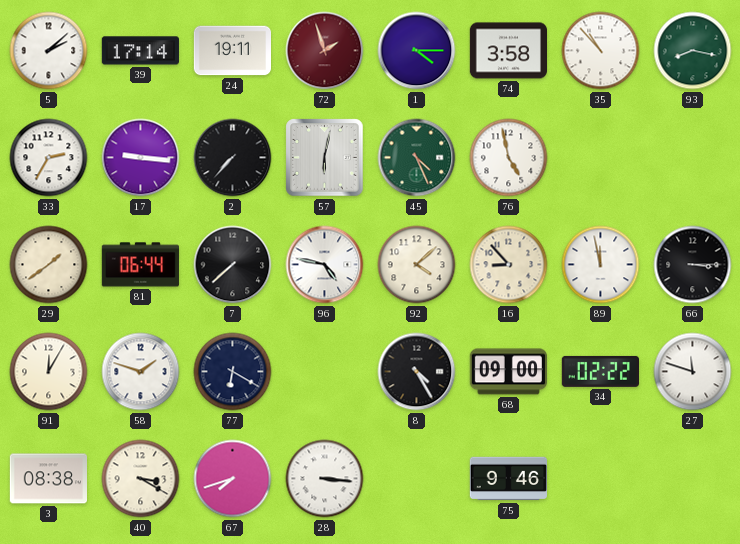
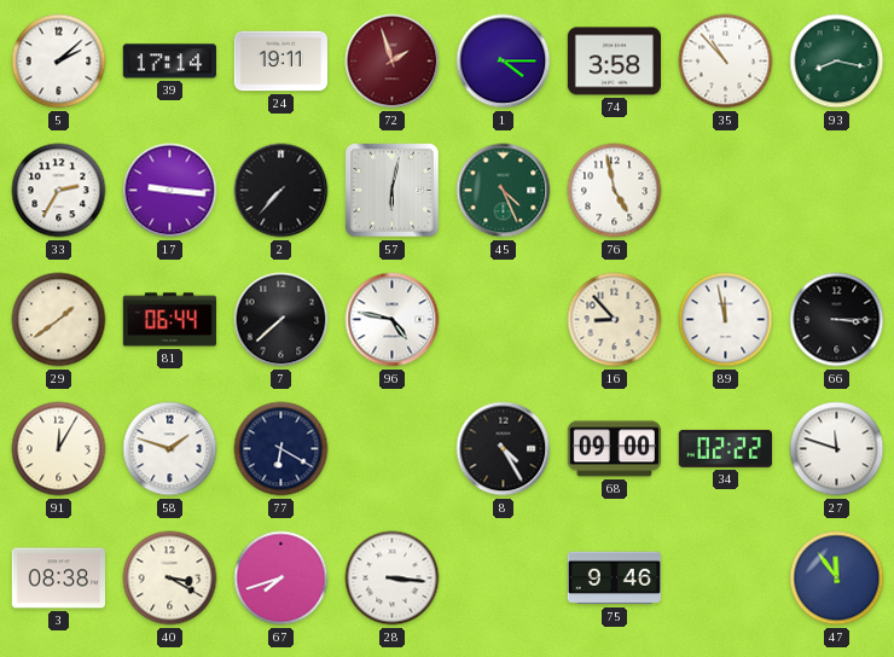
92: 4:08 -> none
47: none -> 11:54
